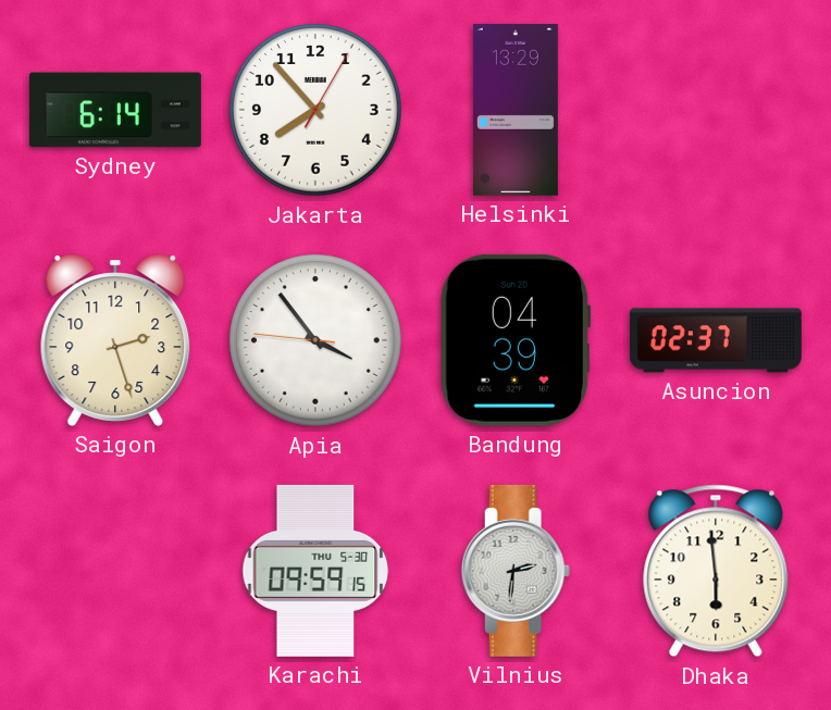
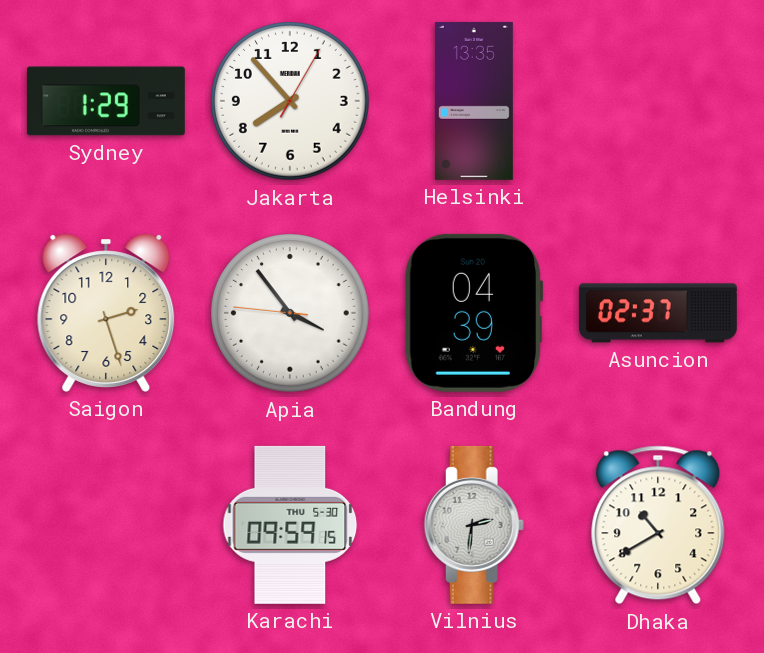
Sydney: 6:14 -> 1:29
Helsinki: 13:29 -> 13:35
Dhaka: 5:59 -> 10:40
